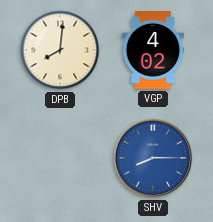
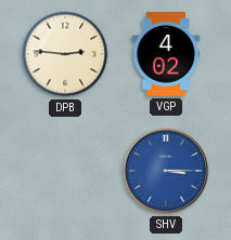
DPB: 8:01 -> 2:46
SHV: 8:15 -> 3:15
